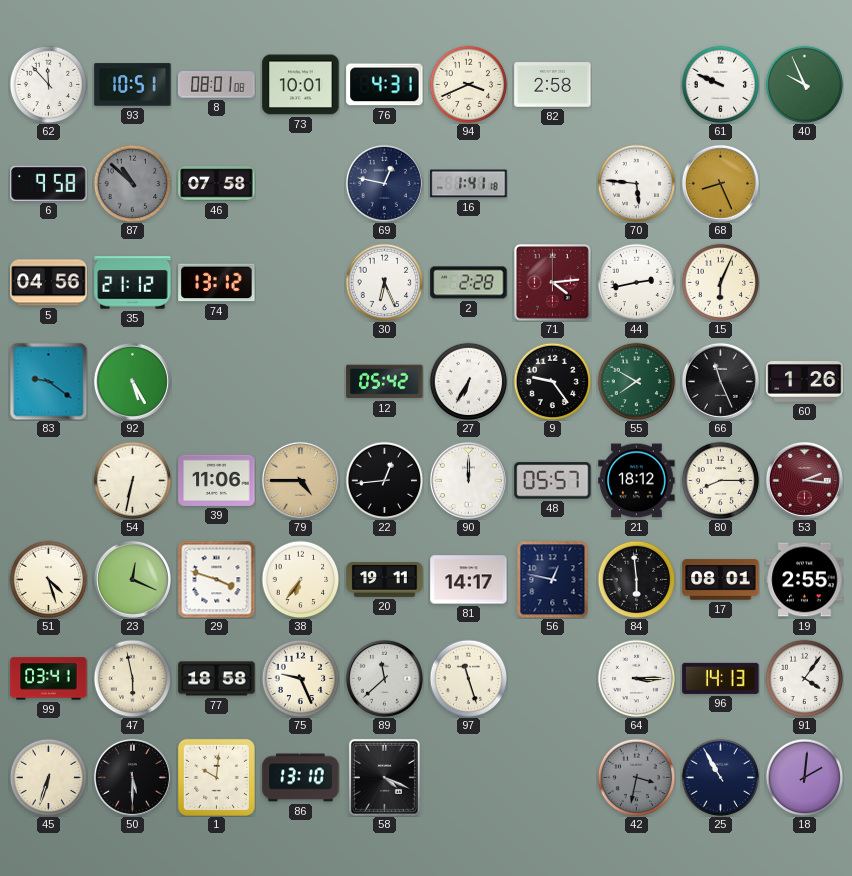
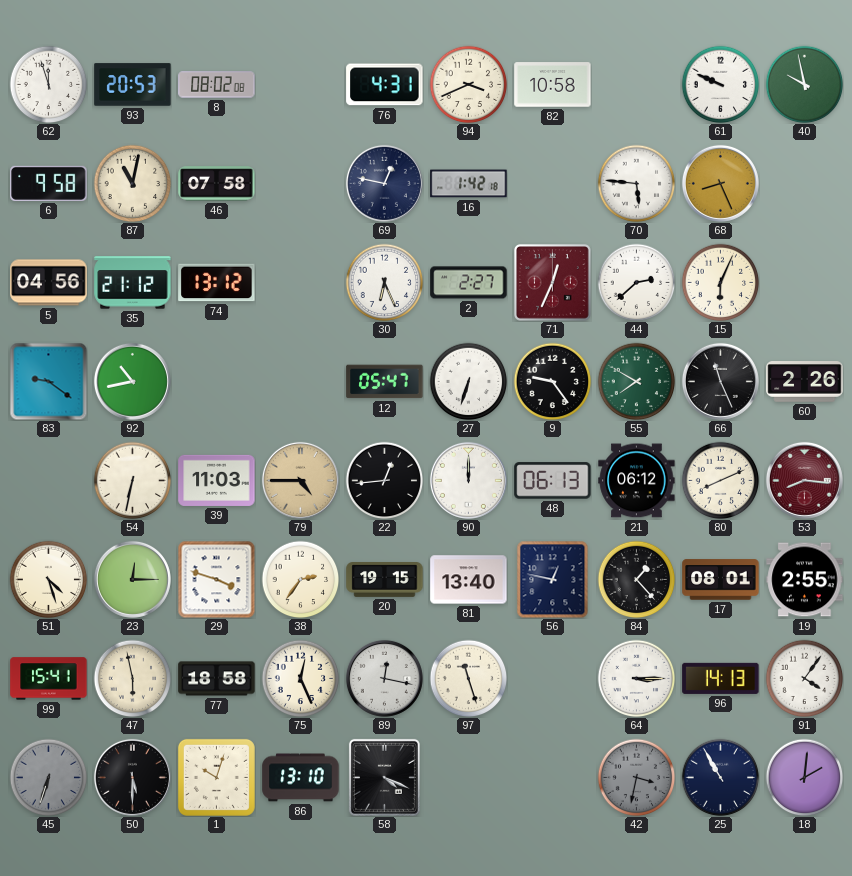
62: 11:53 -> 11:57
93: 10:51 -> 20:53
8: 08:01 -> 08:02
73: 10:01 -> none
82: 2:58 -> 10:58
40: 9:56 -> 9:58
87: 10:52 -> 11:02
87 dial: grey -> cream
16: 1:41 -> 1:42
2: 2:28 -> 2:27
71: 4:14 -> 12:34
44: 2:43 -> 2:38
92: 5:25 -> 10:43
12: 05:42 -> 05:47
27: 6:35 -> 6:33
60: 1:26 -> 2:26
39: 11:06 -> 11:03
48: 05:57 -> 06:13
21: 18:12 -> 06:12
80: 8:15 -> 8:11
53: 2:16 -> 8:16
23: 12:19 -> 12:15
38: 6:36 -> 2:36
20: 19:11 -> 19:15
81: 14:17 -> 13:40
84: 5:59 -> 1:23
99: 03:41 -> 15:41
75: 9:26 -> 12:26
89: 11:38 -> 12:17
45 dial: cream -> grey
1: 10:01 -> 10:03
